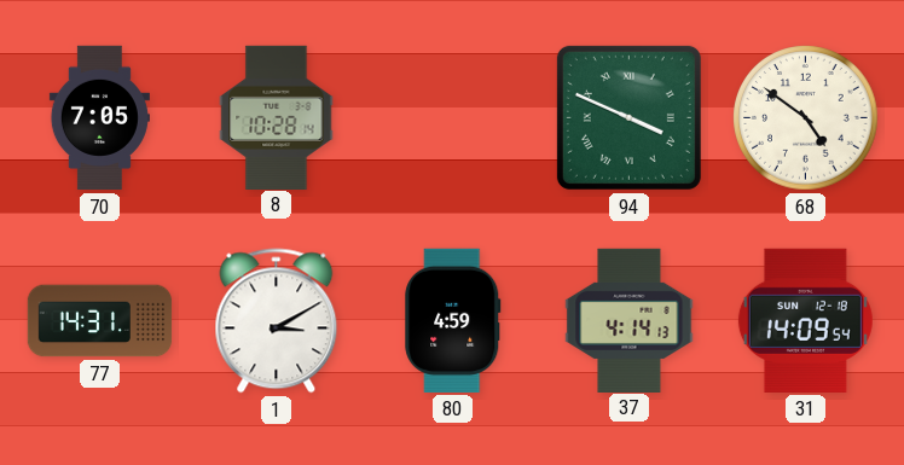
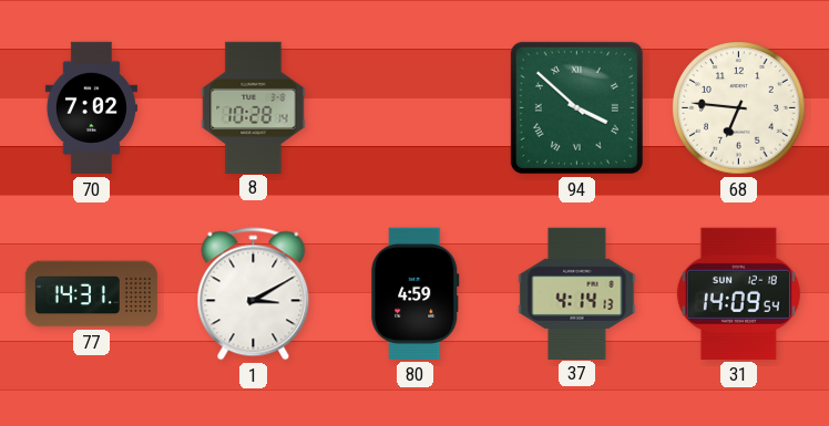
70: 7:05 -> 7:02
94: 3:49 -> 3:52
68: 4:51 -> 6:46
